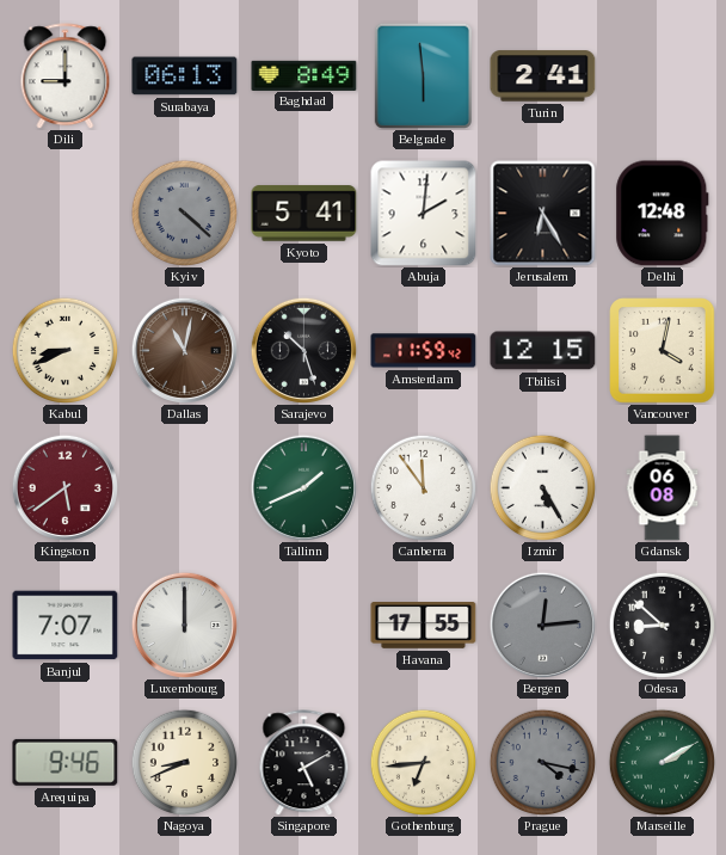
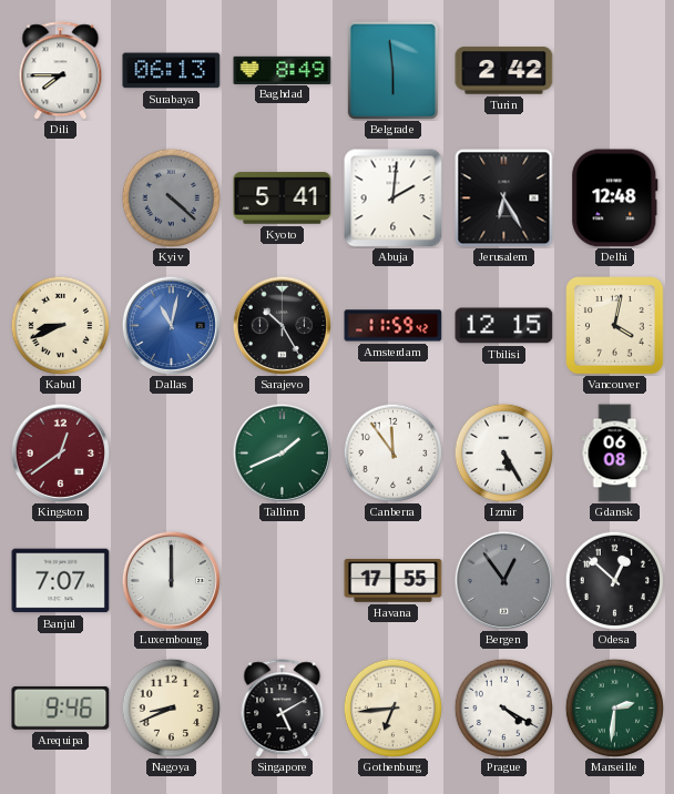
Dili: 9:00 -> 7:45
Turin: 2:41 -> 2:42
Dallas dial: brown -> blue
Sarajevo: 10:27 -> 10:25
Kingston: 5:39 -> 12:39
Bergen: 12:14 -> 12:54
Odesa: 8:52 -> 12:52
Prague: 4:17 -> 4:20
Prague dial: grey -> white
Marseille: 2:10 -> 2:31
